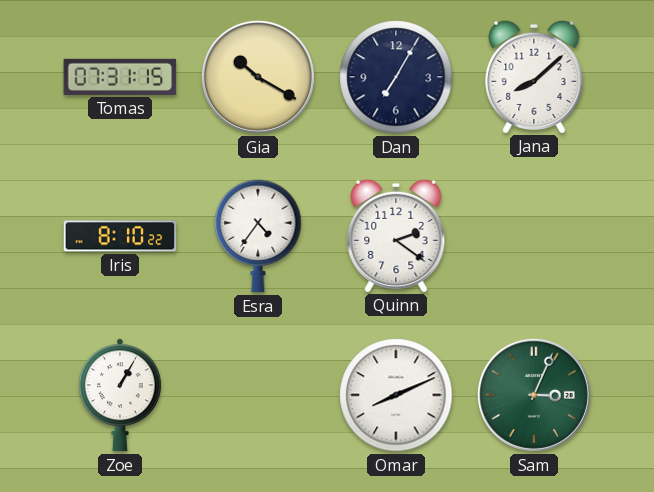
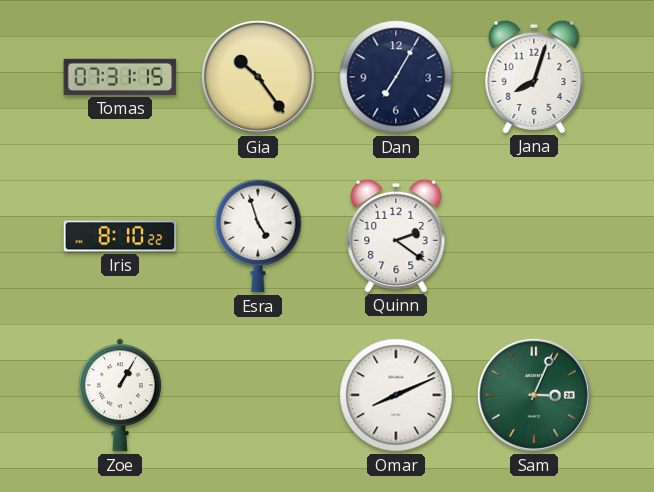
Gia: 10:20 -> 10:24
Jana: 8:08 -> 8:03
Esra: 4:36 -> 4:57
